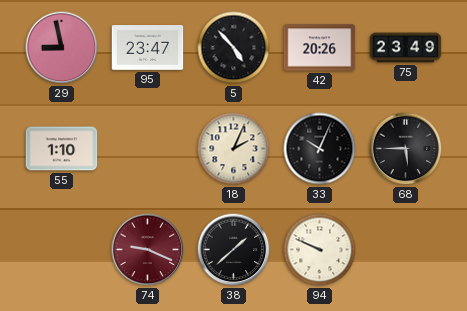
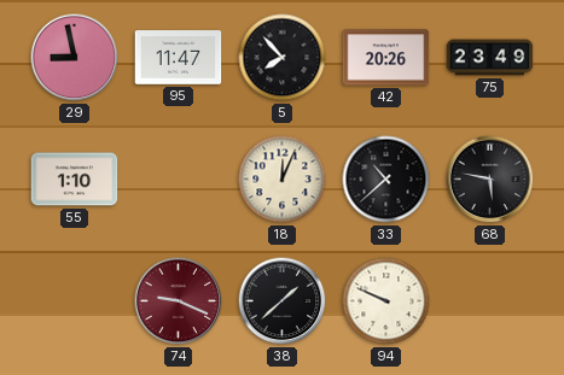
95: 23:47 -> 11:47
5: 4:53 -> 7:53
18: 2:04 -> 12:04
33: 10:04 -> 10:38
68: 5:45 -> 5:47
